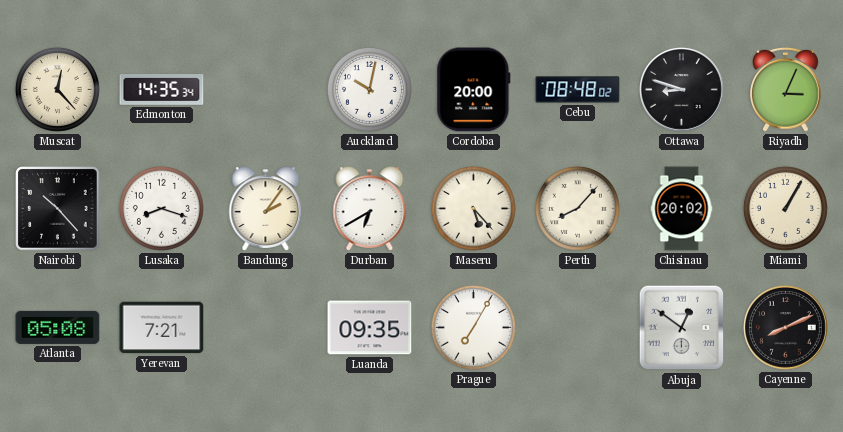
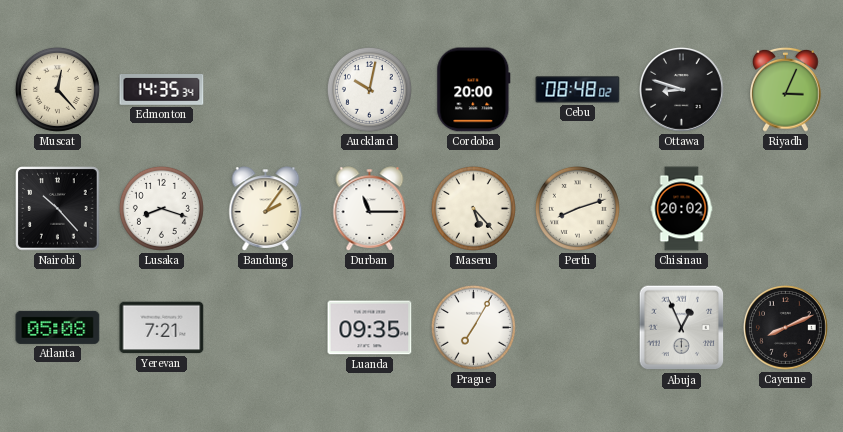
Durban: 6:40 -> 11:15
Perth: 8:07 -> 8:12
Miami: 1:05 -> none
Abuja: 12:51 -> 12:56
